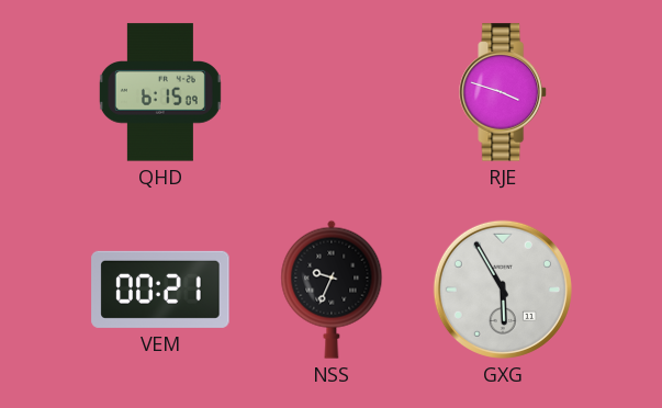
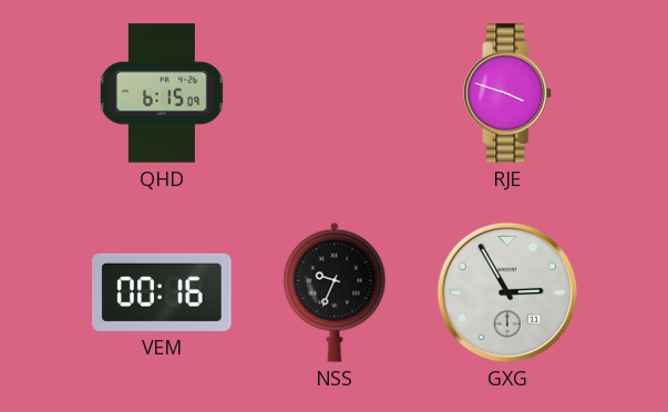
VEM: 00:21 -> 00:16
GXG: 5:55 -> 2:55
